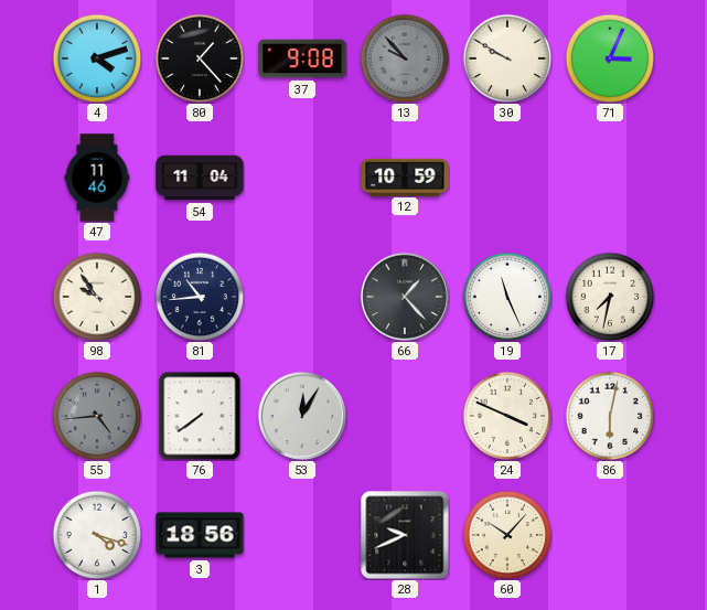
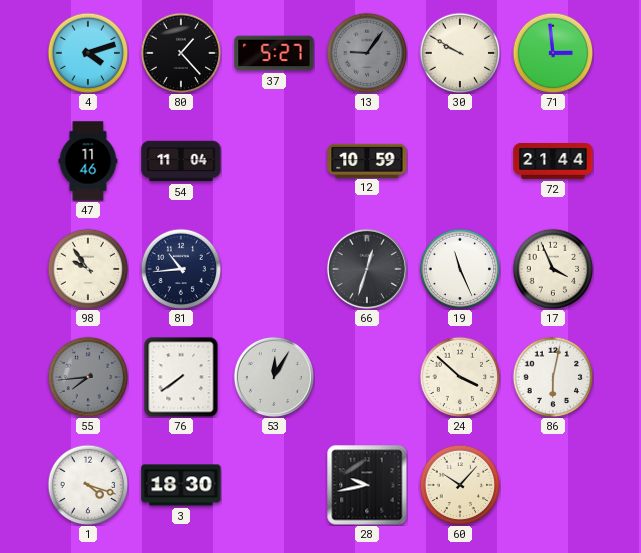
37: 9:08 -> 5:27
13: 9:53 -> 9:06
71: 3:04 -> 2:59
72: none -> 21:44
66: 1:23 -> 12:33
17: 7:32 -> 3:56
55: 4:44 -> 7:44
24: 3:49 -> 3:52
3: 18:56 -> 18:30
28: 9:41 -> 9:43
